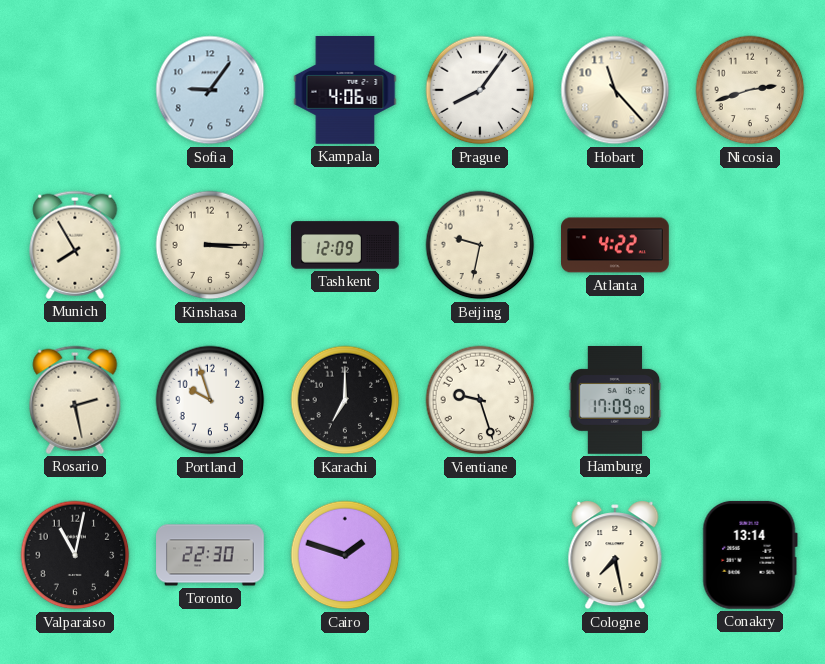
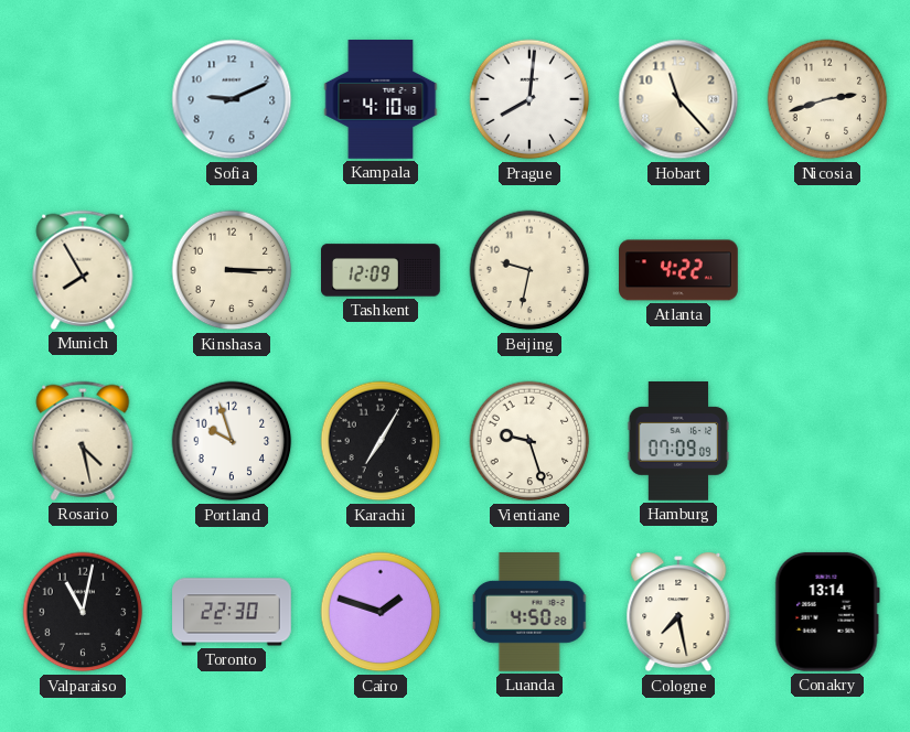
Sofia: 9:06 -> 9:11
Kampala: 4:06 -> 4:10
Prague: 8:06 -> 8:01
Rosario: 2:28 -> 4:28
Karachi: 7:00 -> 7:05
Hamburg: 17:09 -> 07:09
Luanda: none -> 4:50
